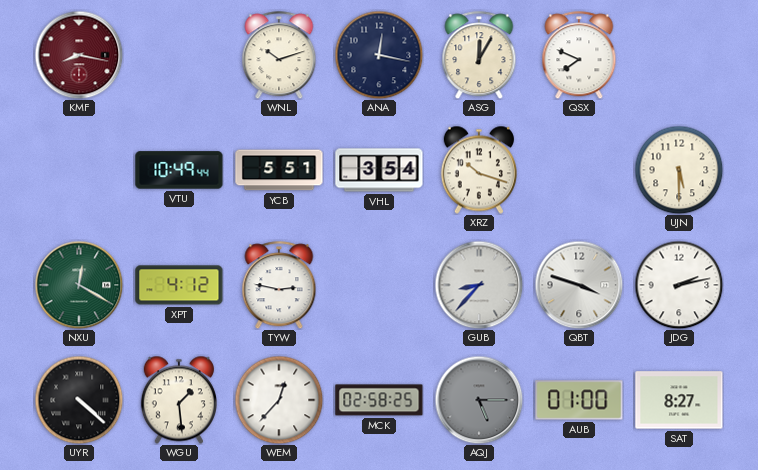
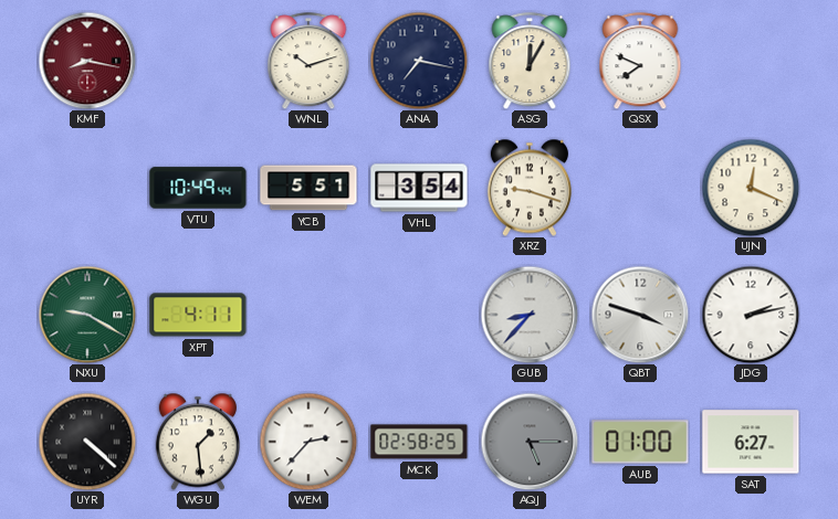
ANA: 12:17 -> 7:17
XRZ: 10:18 -> 9:18
UJN: 5:30 -> 12:19
NXU: 12:20 -> 9:20
XPT: 4:12 -> 4:11
TYW: 2:47 -> none
WEM: 12:37 -> 2:37
SAT: 8:27 -> 6:27
